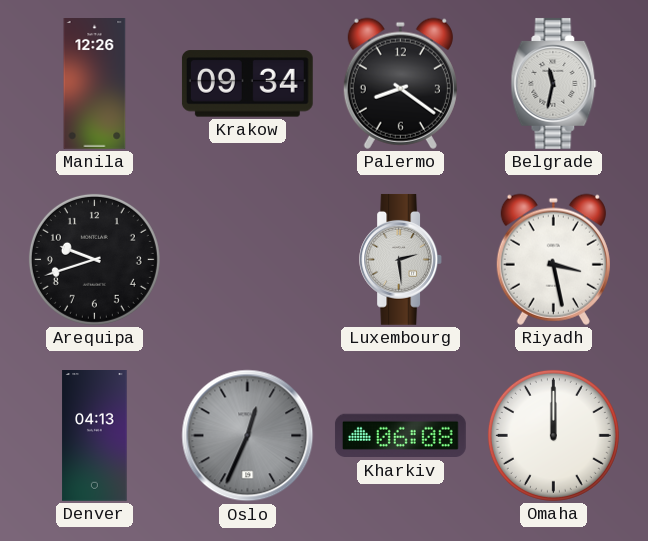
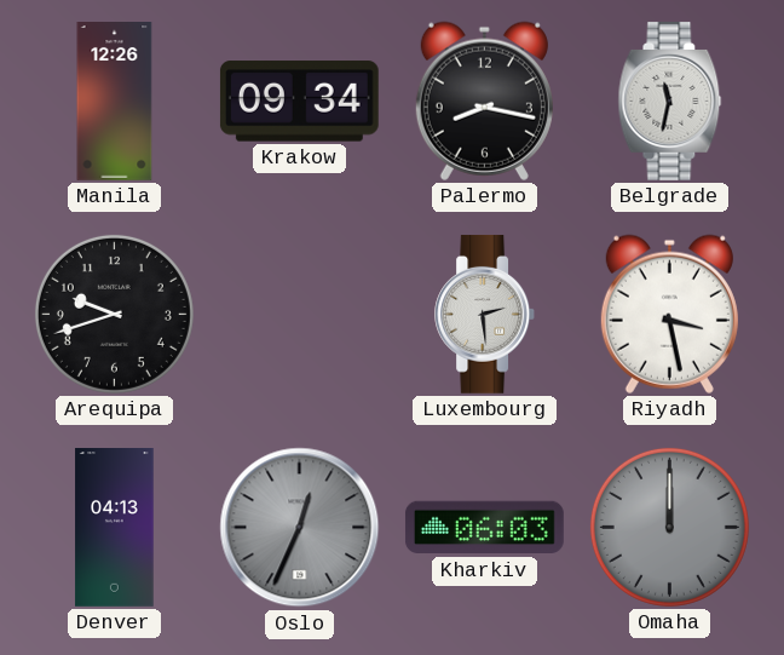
Palermo: 8:21 -> 8:17
Kharkiv: 06:08 -> 06:03
Omaha dial: white -> grey
